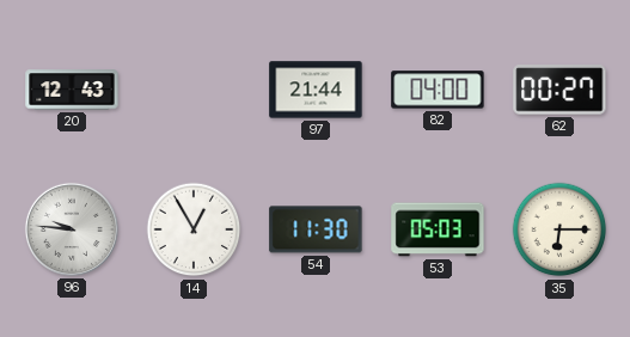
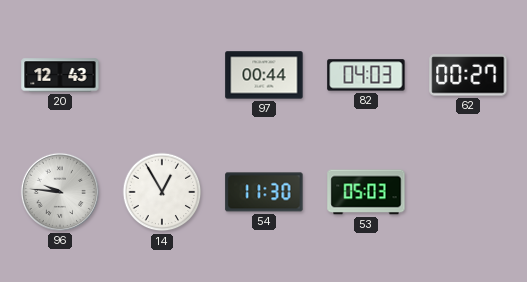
97: 21:44 -> 00:44
82: 04:00 -> 04:03
35: 6:15 -> none
